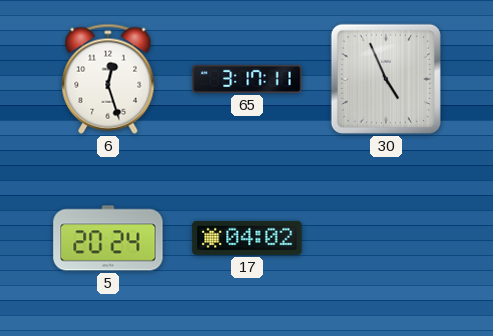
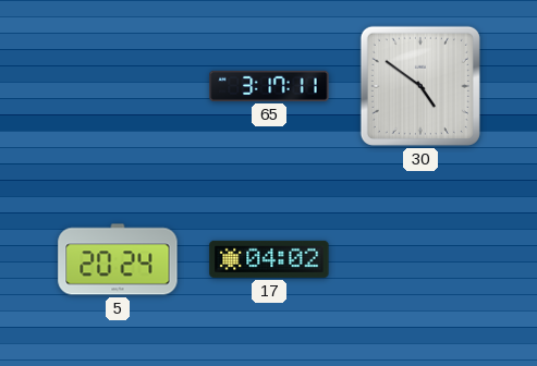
6: 12:27 -> none
30: 4:56 -> 4:51
